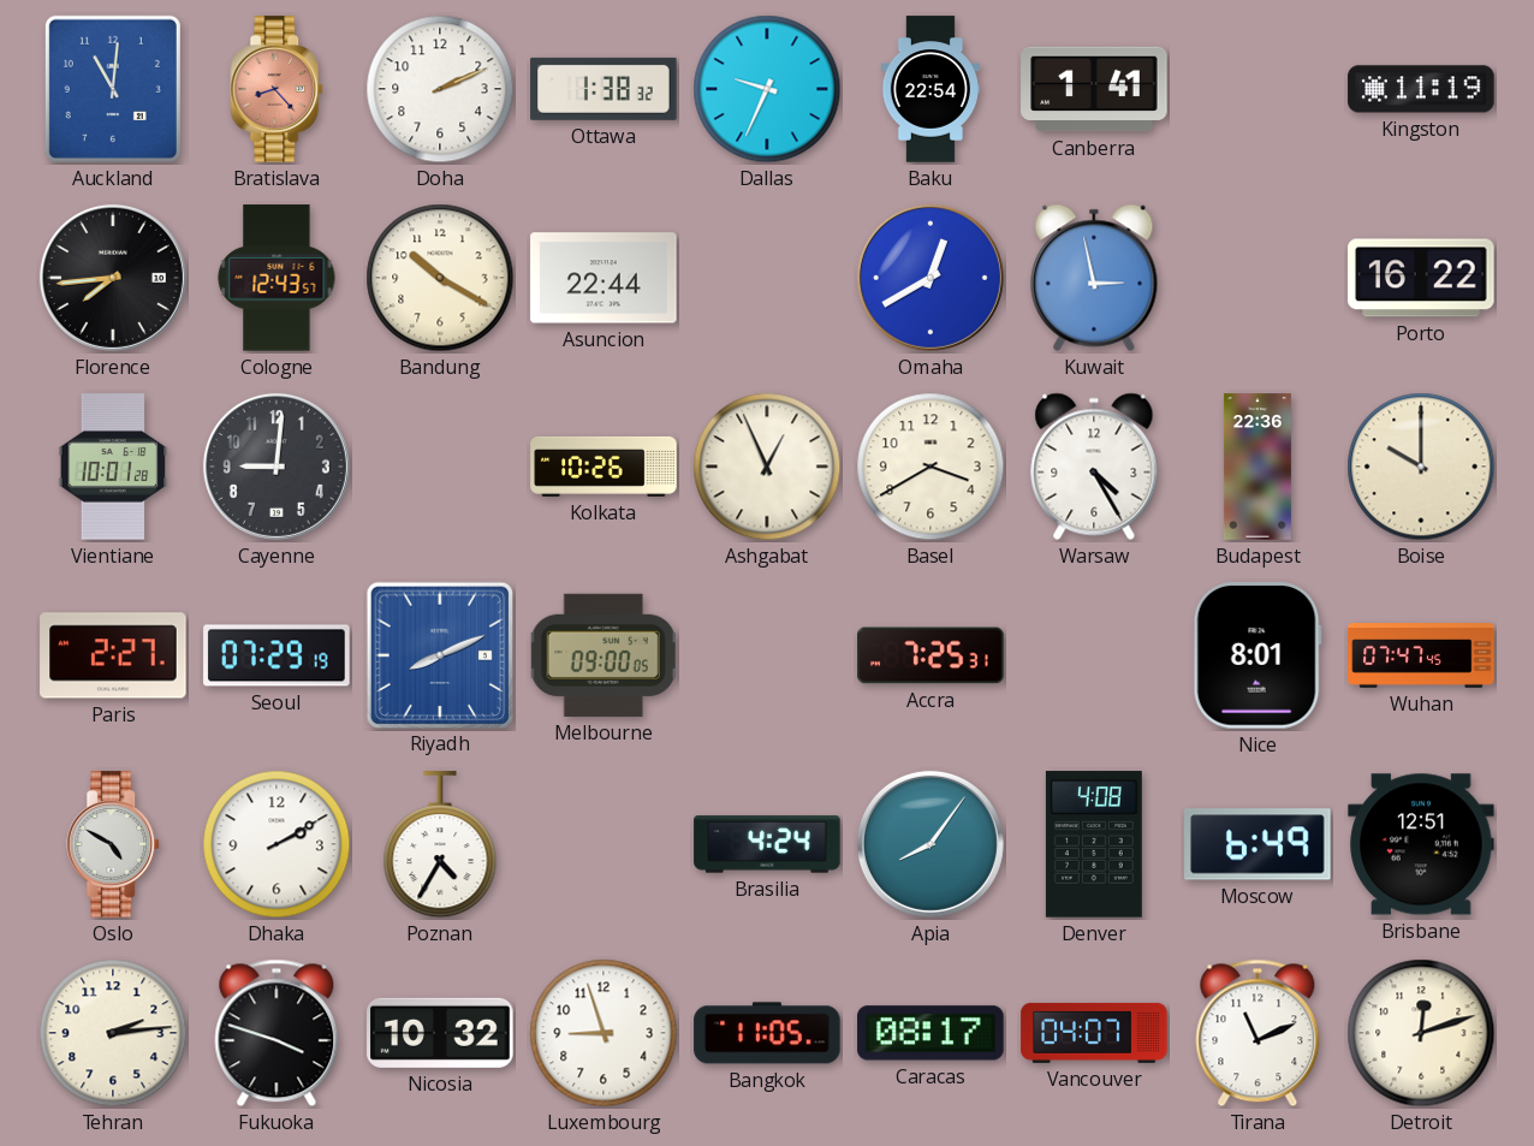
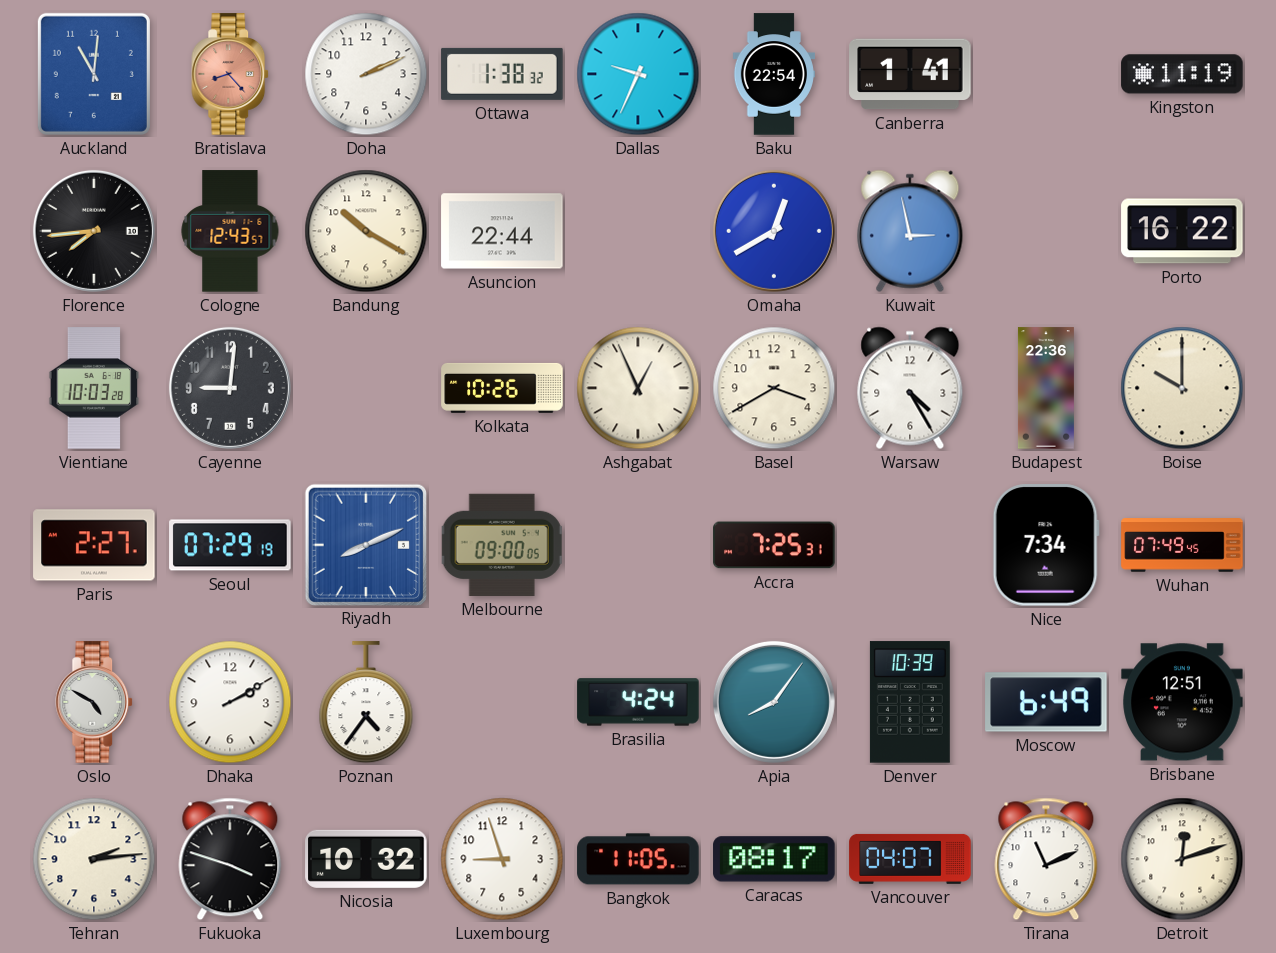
Vientiane: 10:01 -> 10:03
Nice: 8:01 -> 7:34
Wuhan: 07:47 -> 07:49
Poznan: 4:35 -> 4:36
Denver: 4:08 -> 10:39
